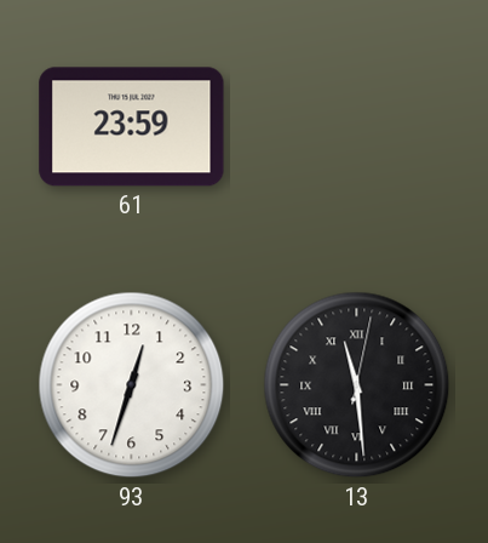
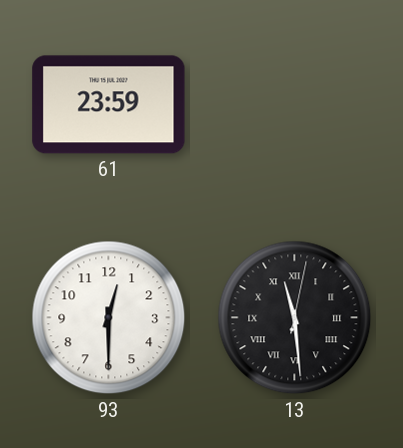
93: 12:33 -> 12:30
